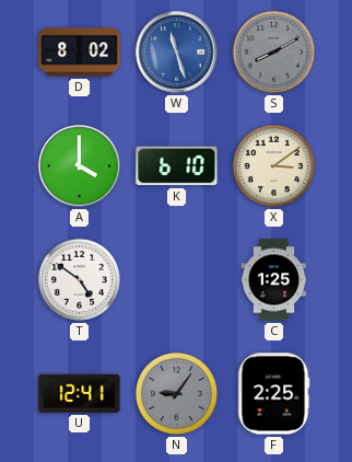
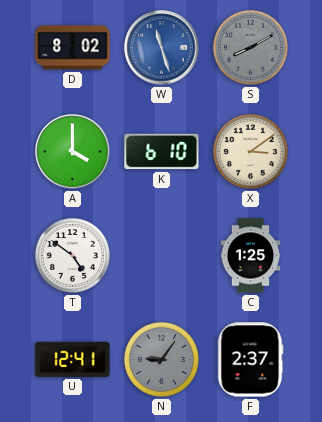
F: 2:25 -> 2:37
